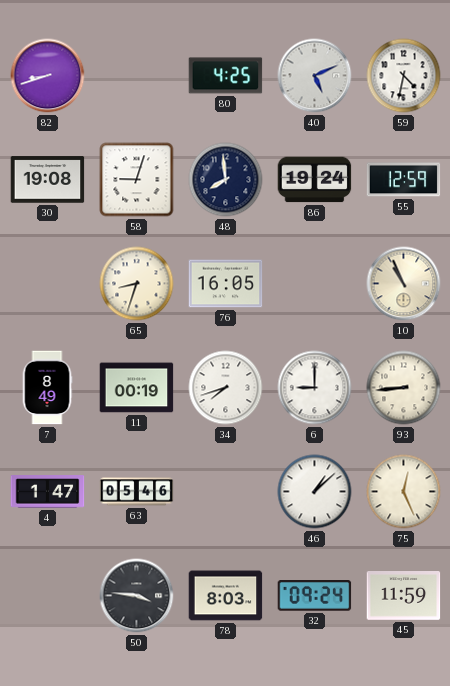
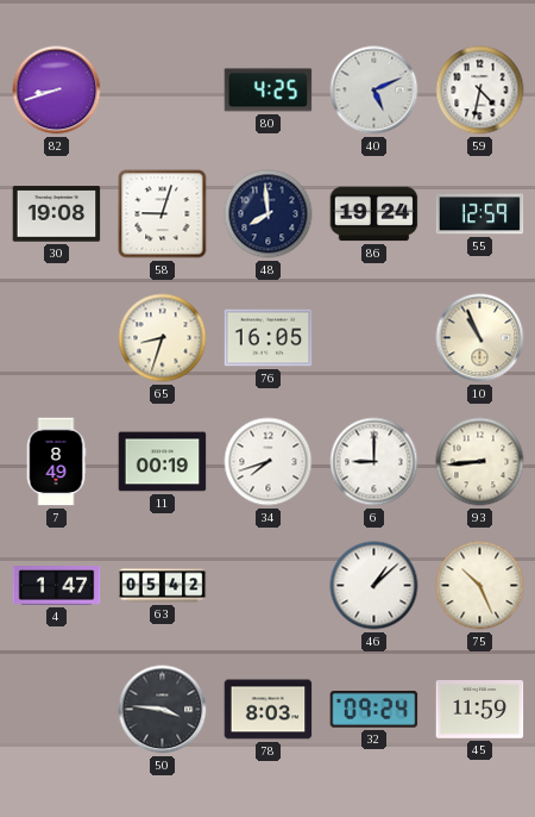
63: 05:46 -> 05:42
75: 12:26 -> 10:26
